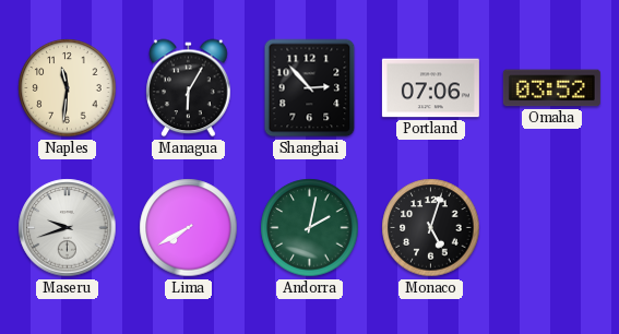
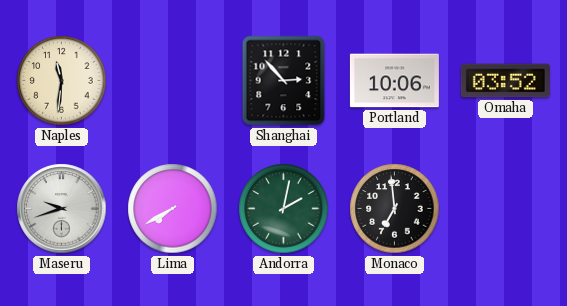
Managua: 6:05 -> none
Portland: 07:06 -> 10:06
Monaco: 5:03 -> 6:59
